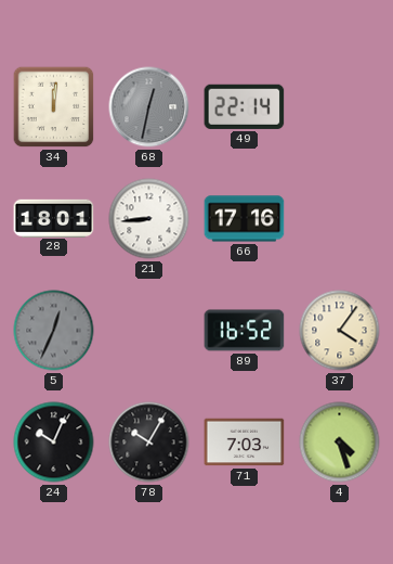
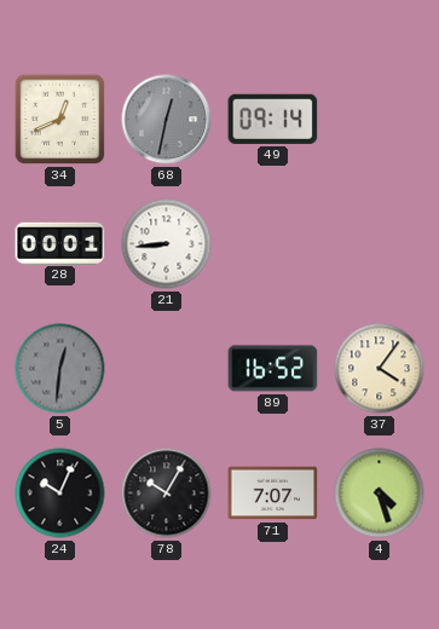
34: 12:01 -> 12:41
49: 22:14 -> 09:14
28: 18:01 -> 00:01
66: 17:16 -> none
5: 12:34 -> 12:31
71: 7:03 -> 7:07
